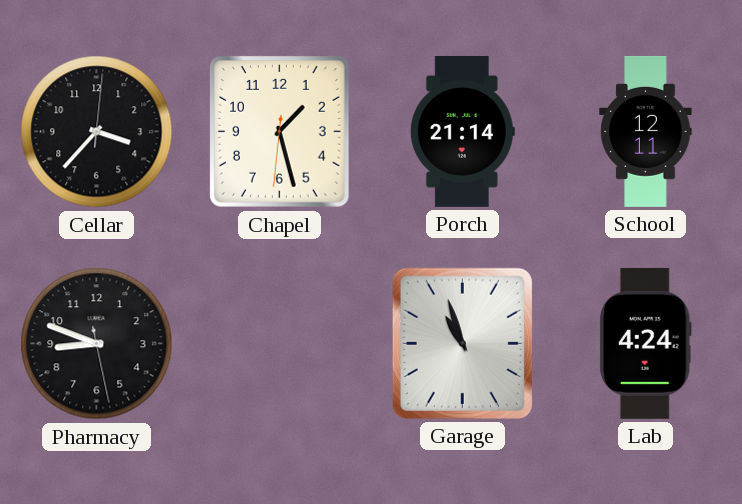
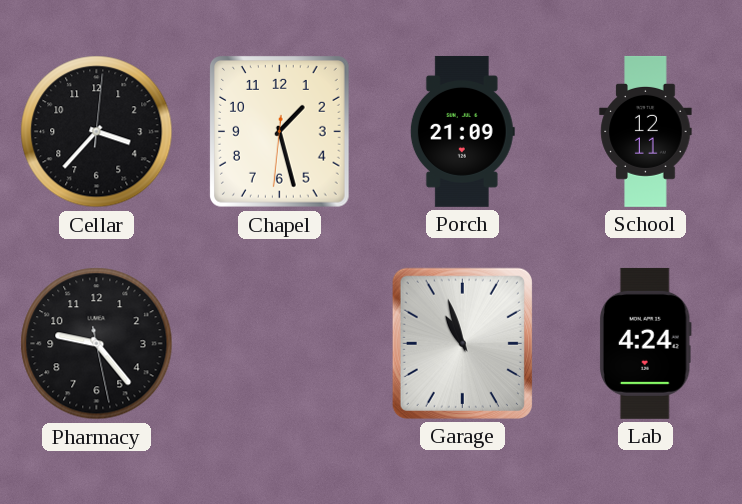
Porch: 21:14 -> 21:09
Pharmacy: 8:48 -> 9:23
